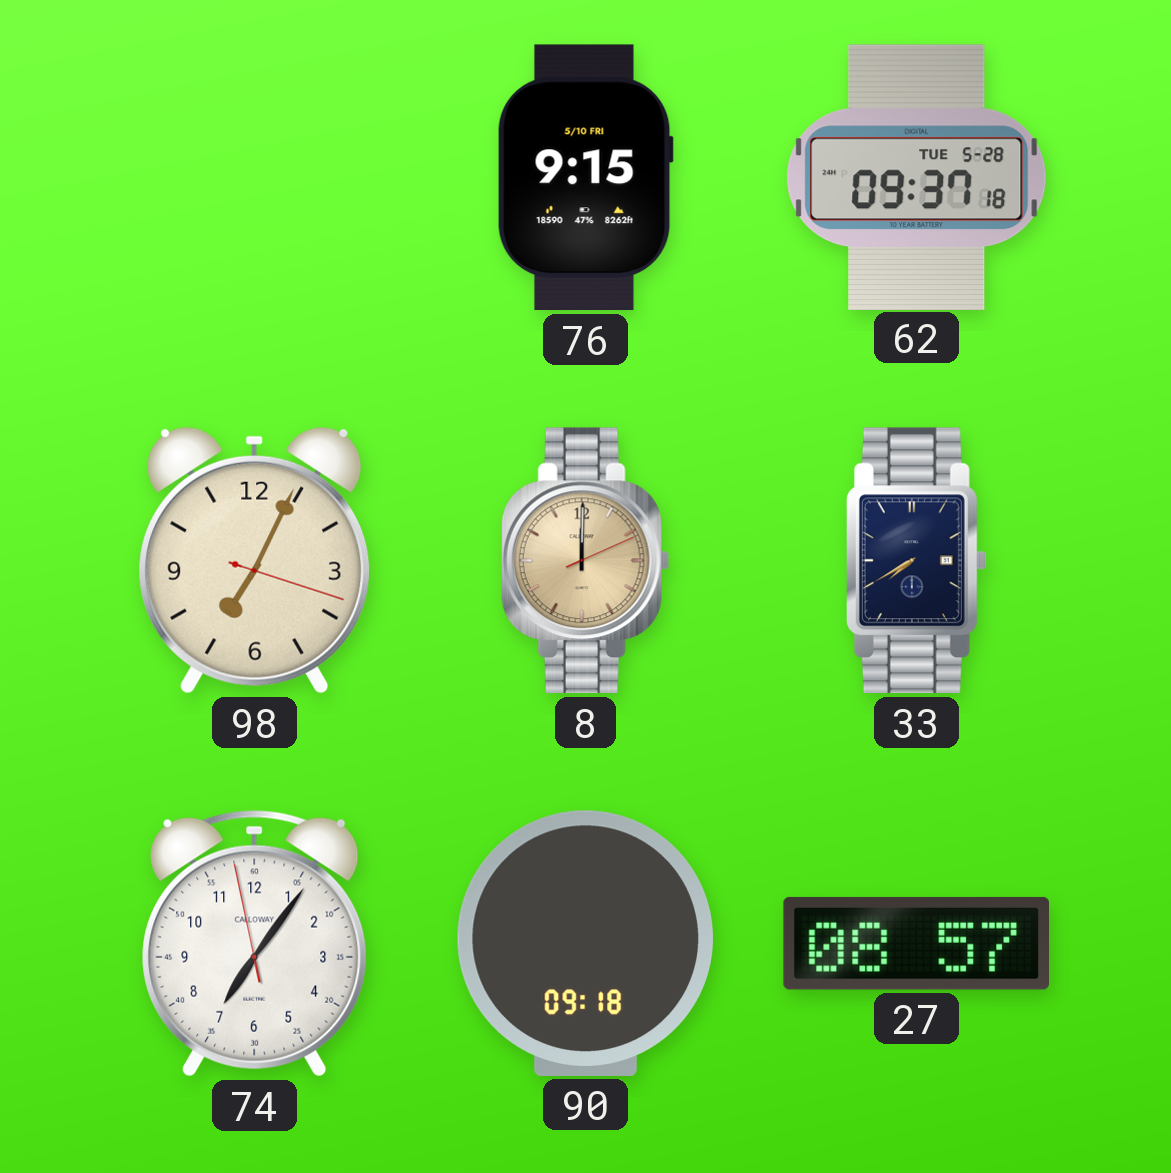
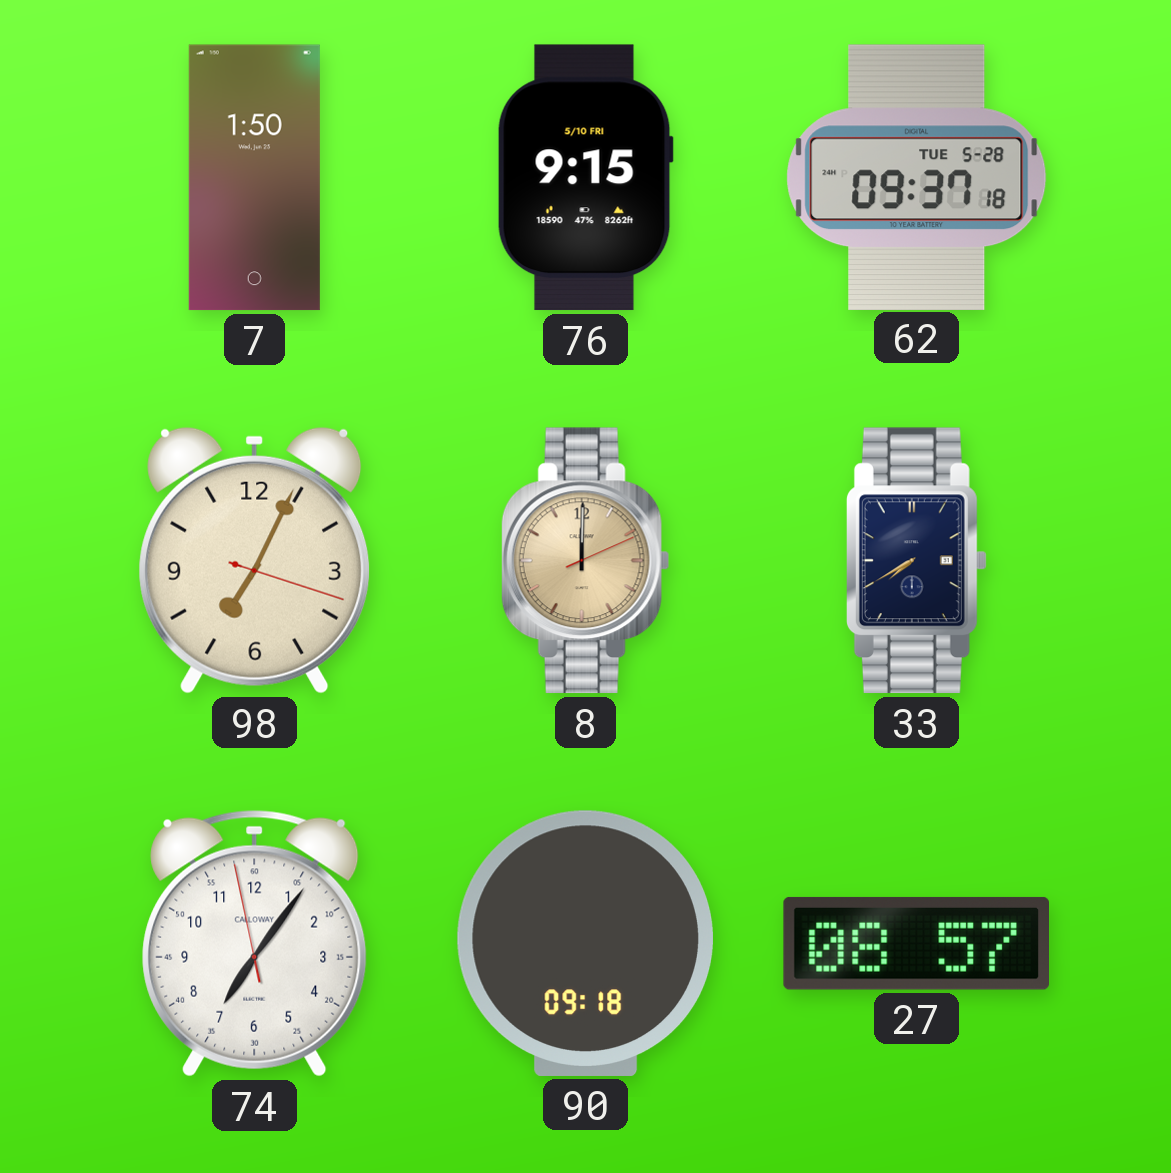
7: none -> 1:50
